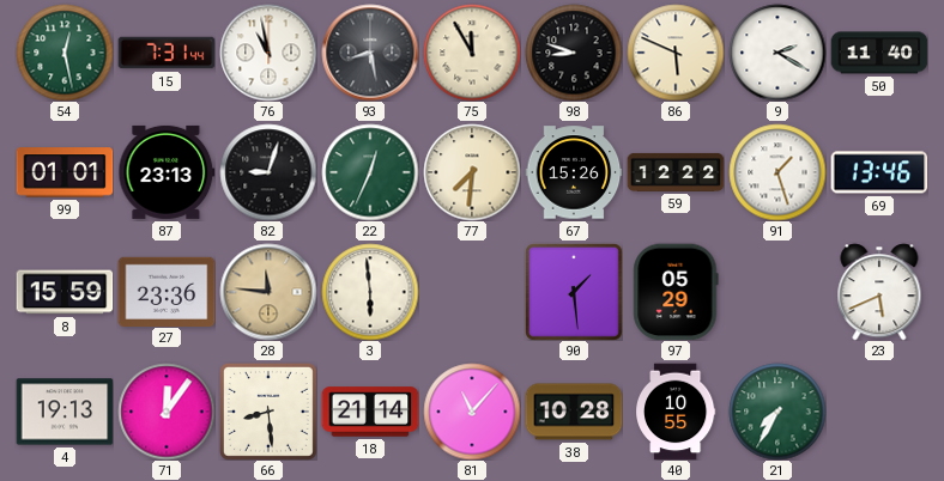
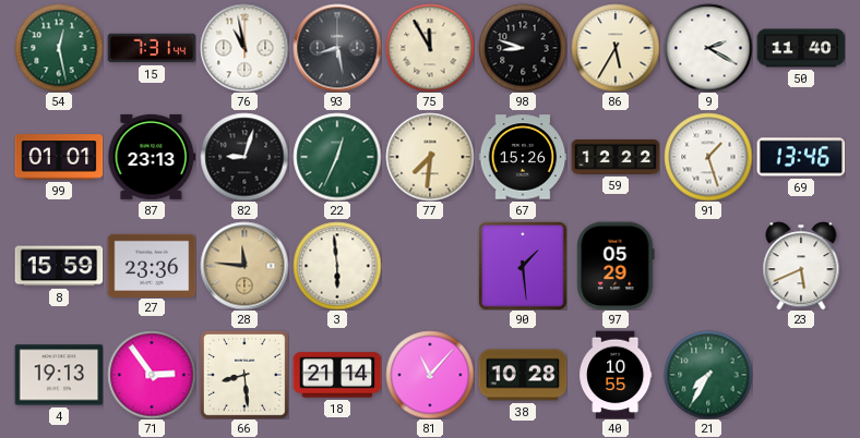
86: 5:49 -> 5:35
71: 12:06 -> 2:54
